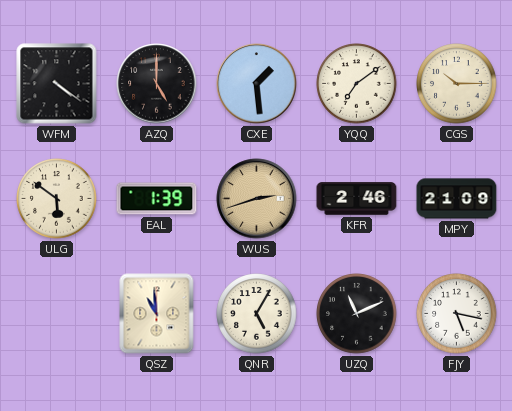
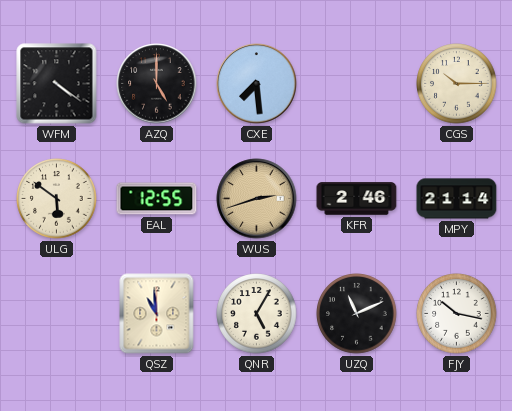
CXE: 1:29 -> 7:29
YQQ: 7:09 -> none
EAL: 1:39 -> 12:55
MPY: 21:09 -> 21:14
FJY: 5:17 -> 10:17
